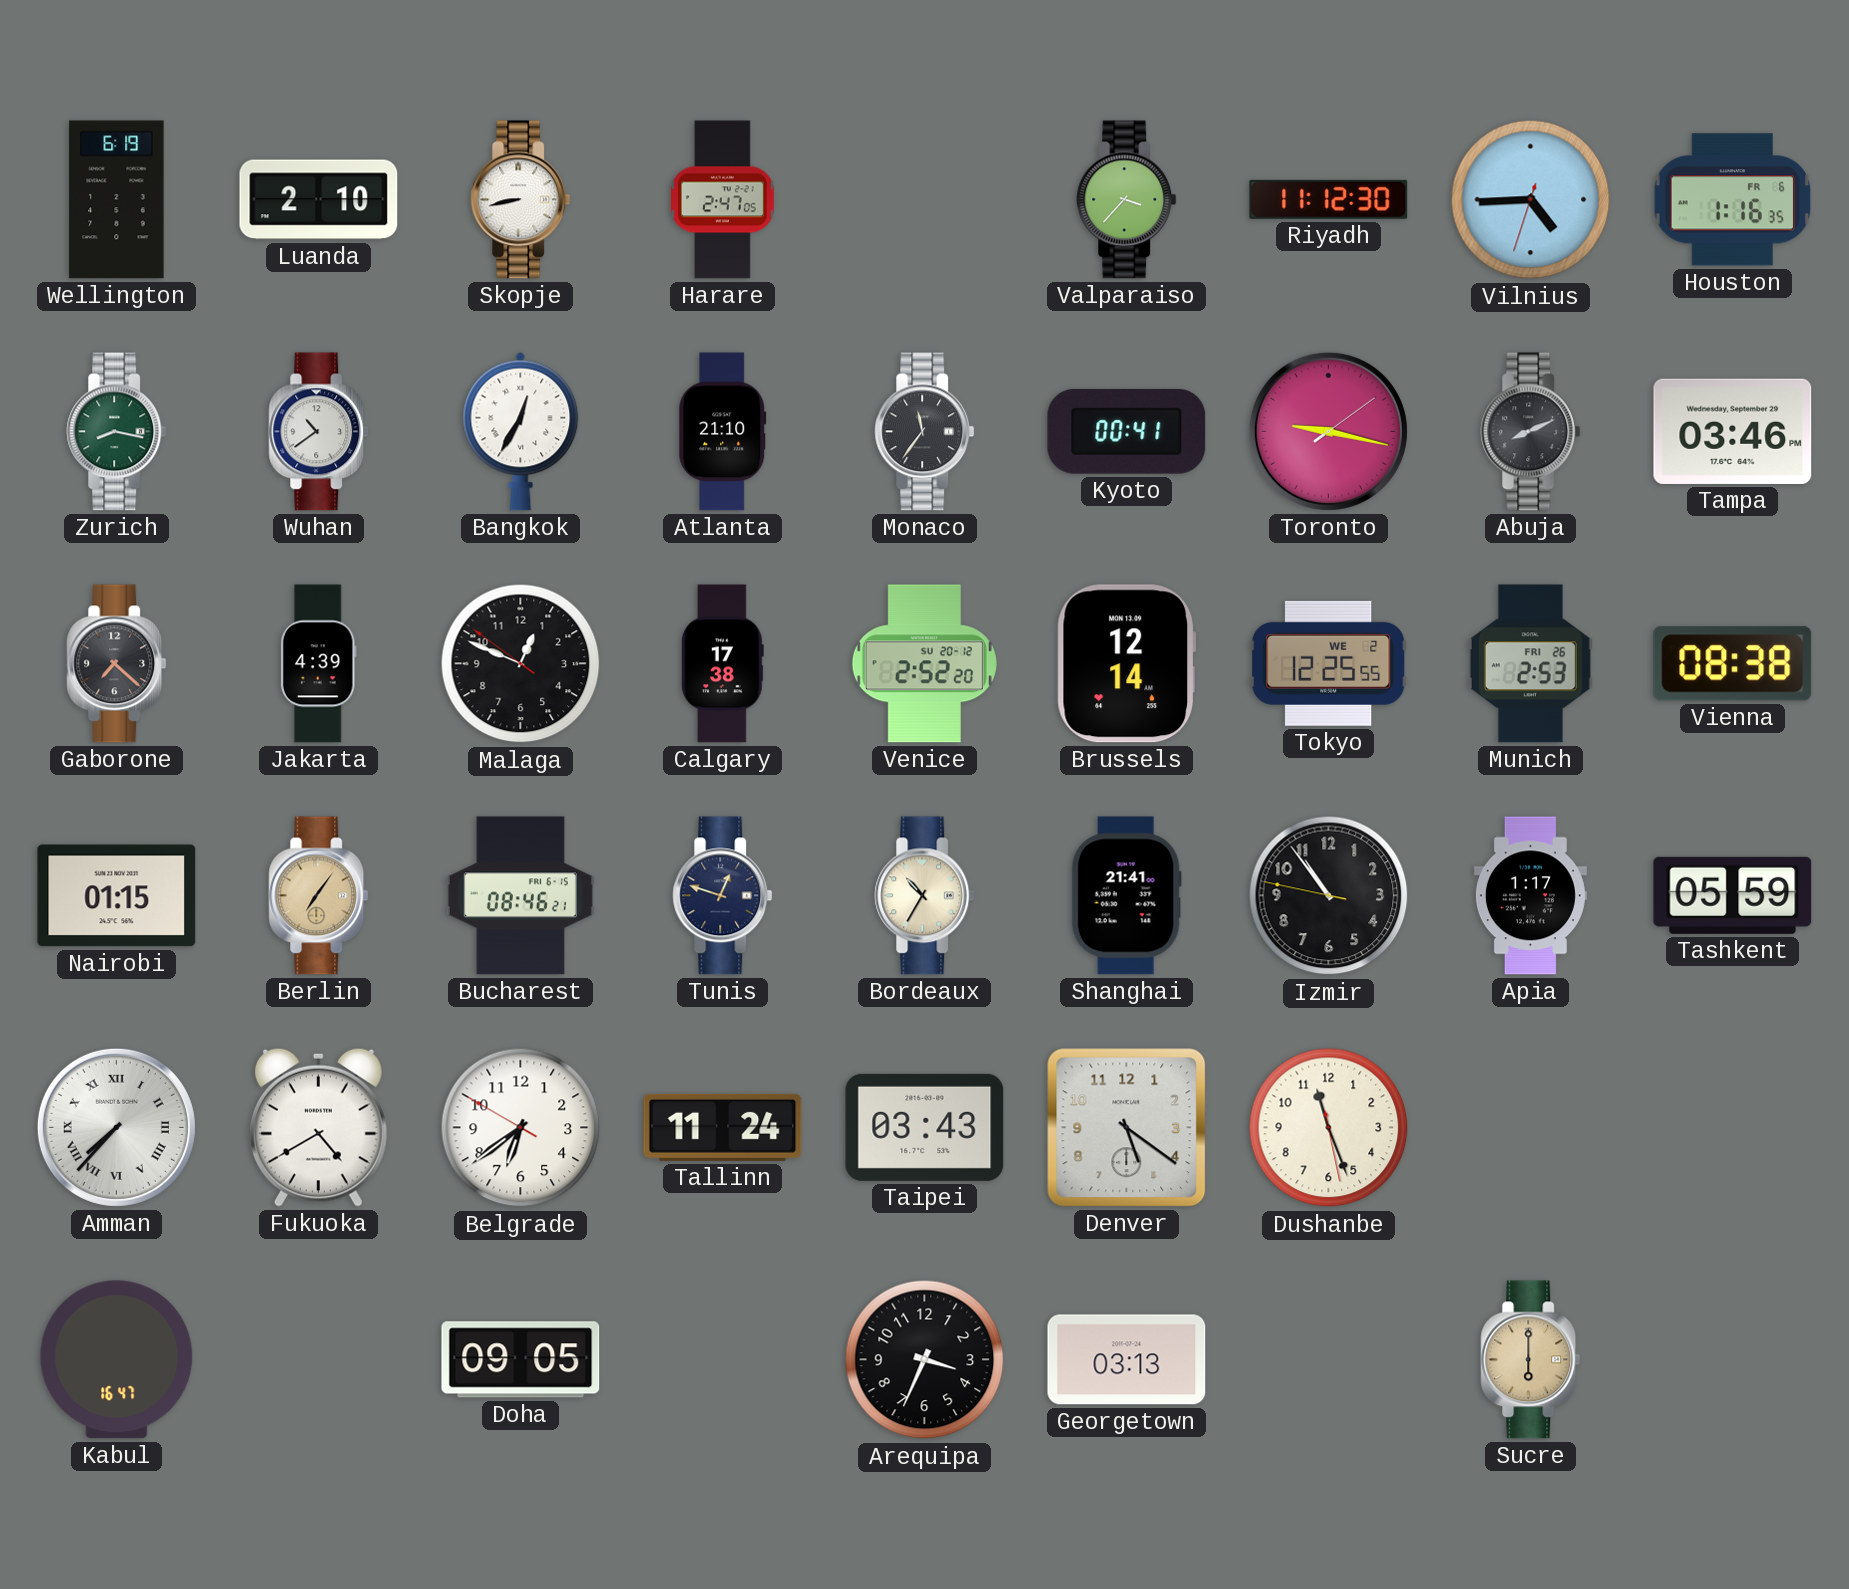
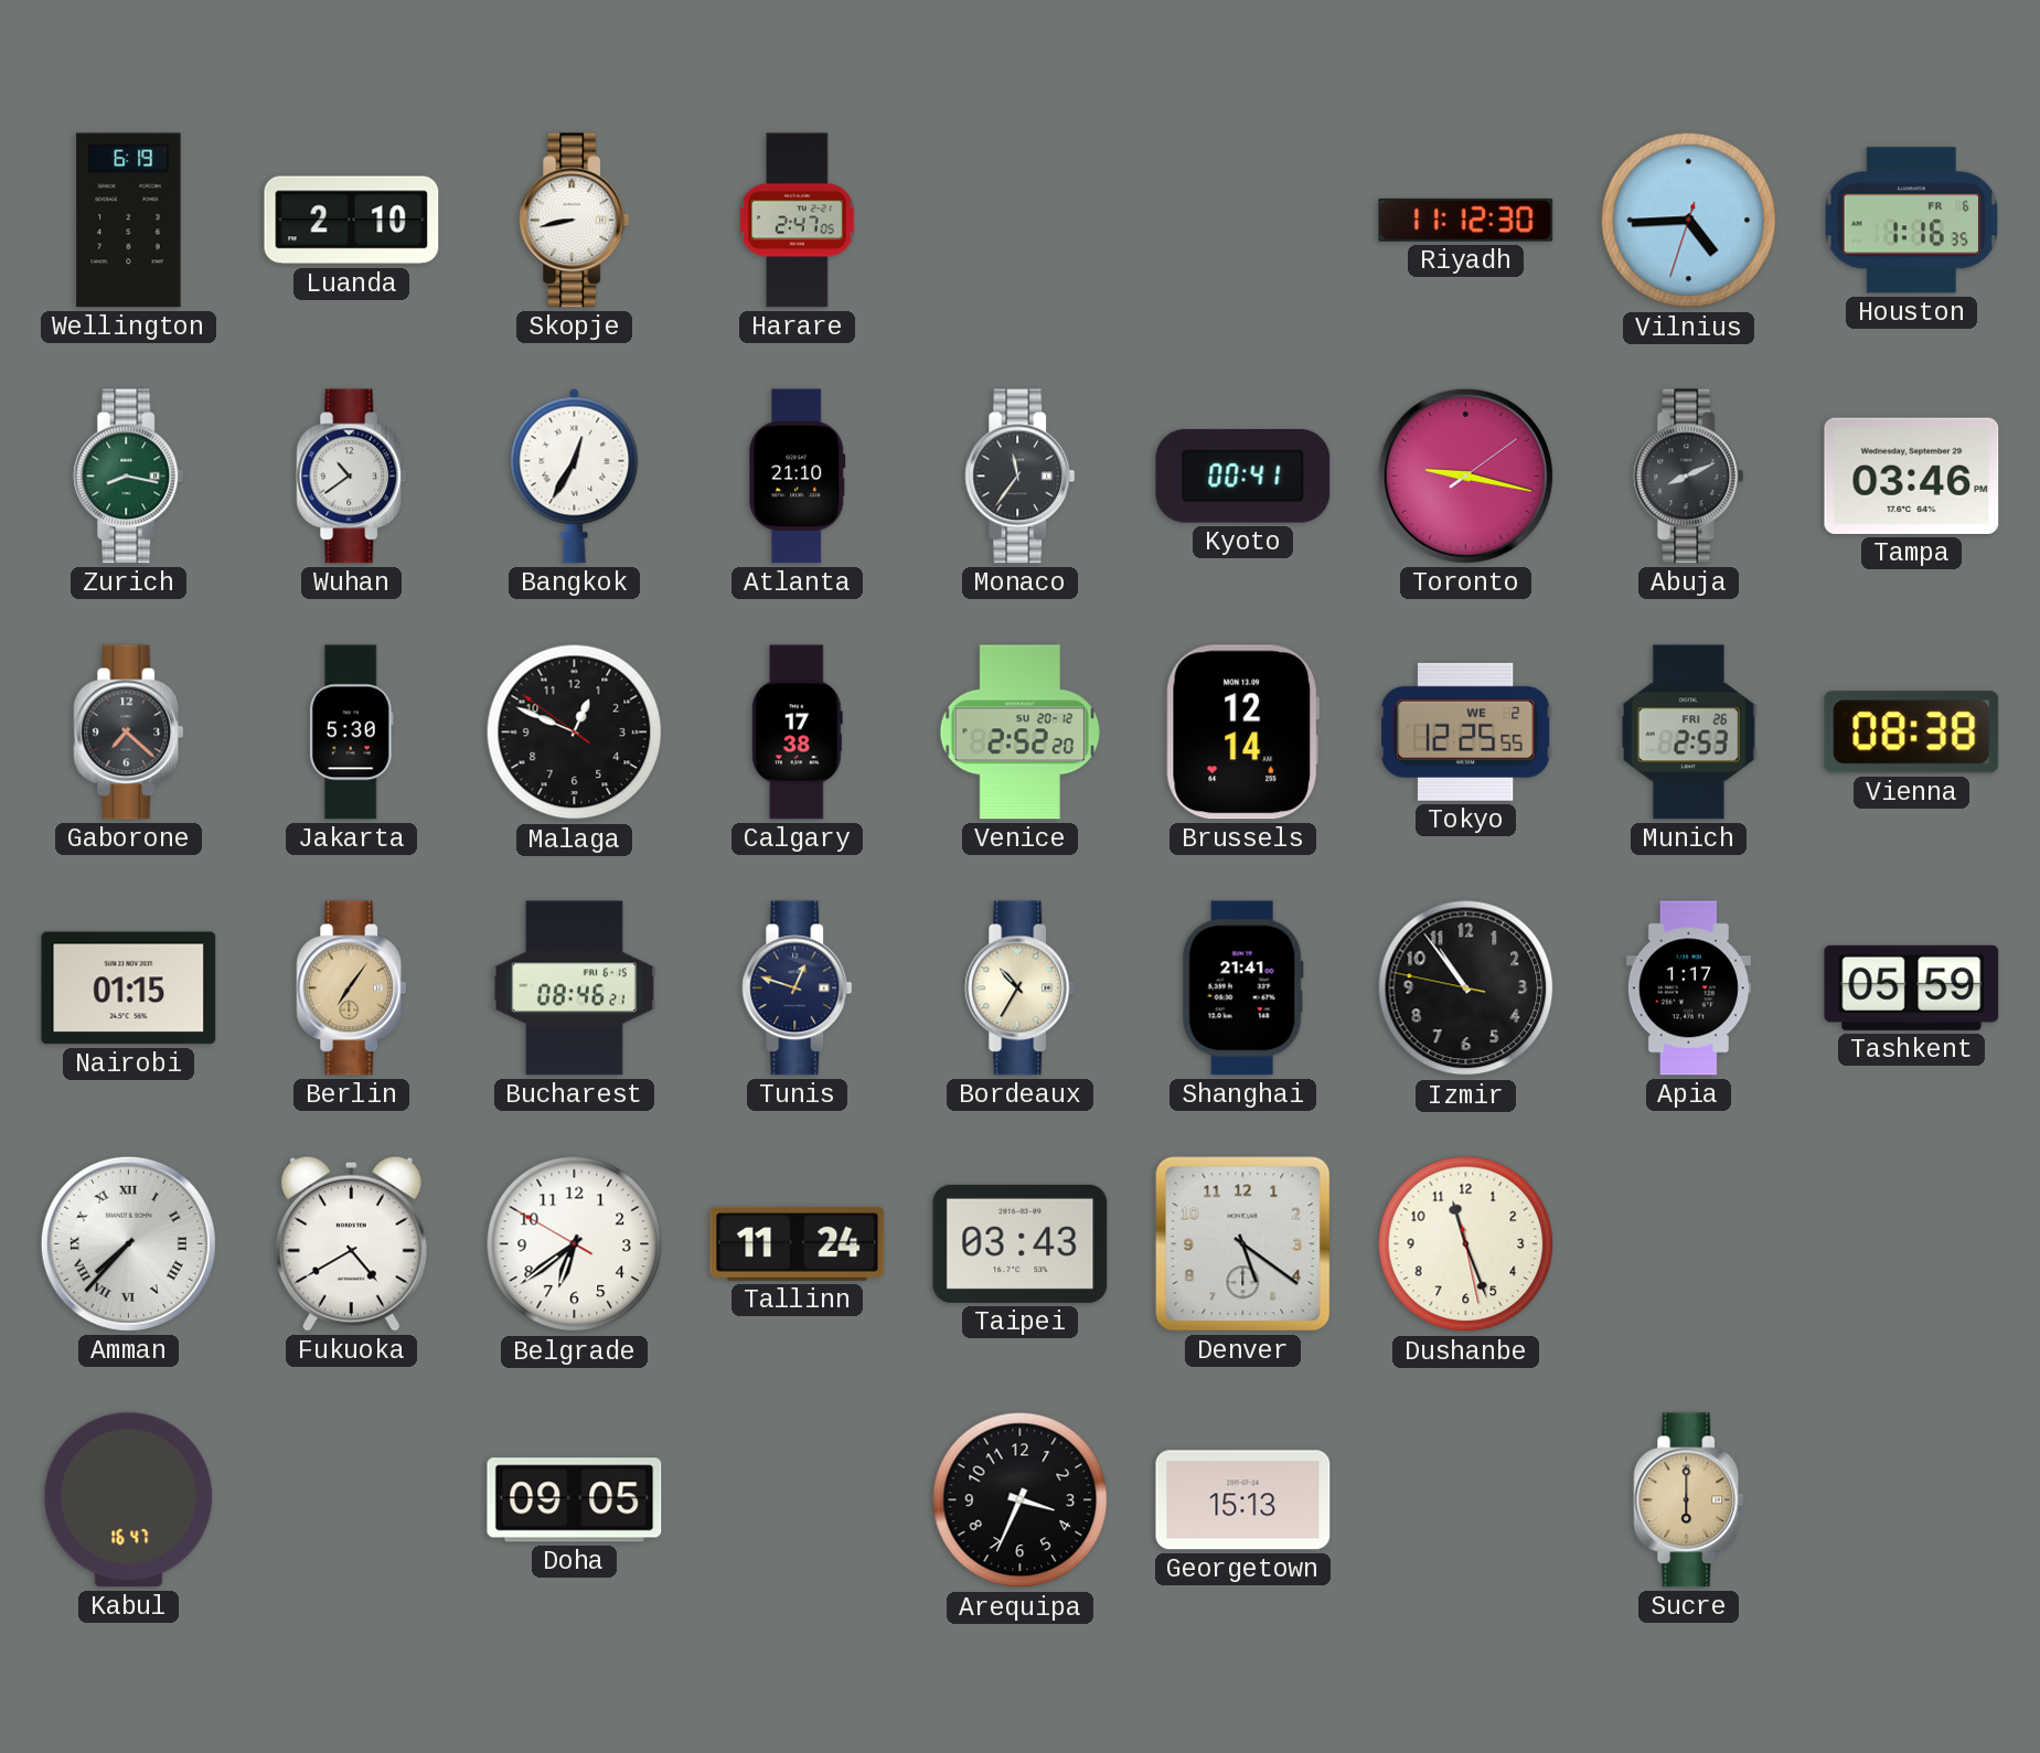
Valparaiso: 3:37 -> none
Jakarta: 4:39 -> 5:30
Georgetown: 03:13 -> 15:13
